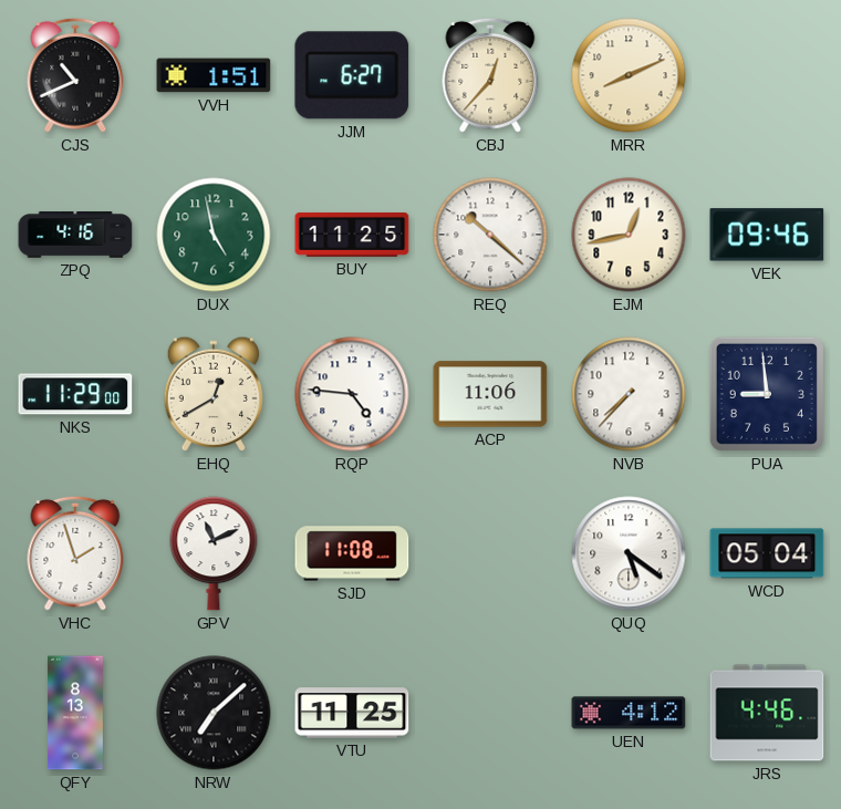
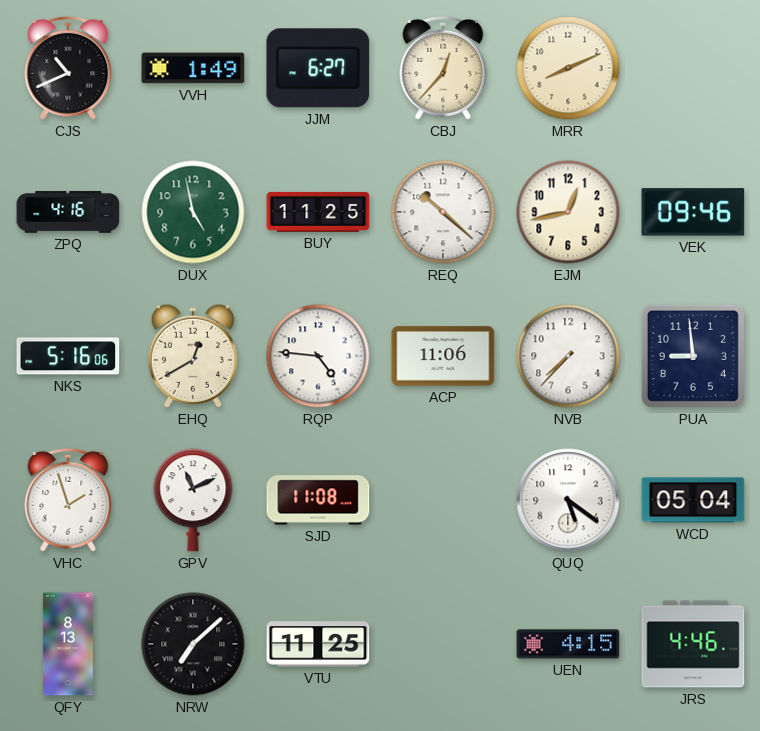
VVH: 1:51 -> 1:49
NKS: 11:29 -> 5:16
UEN: 4:12 -> 4:15
